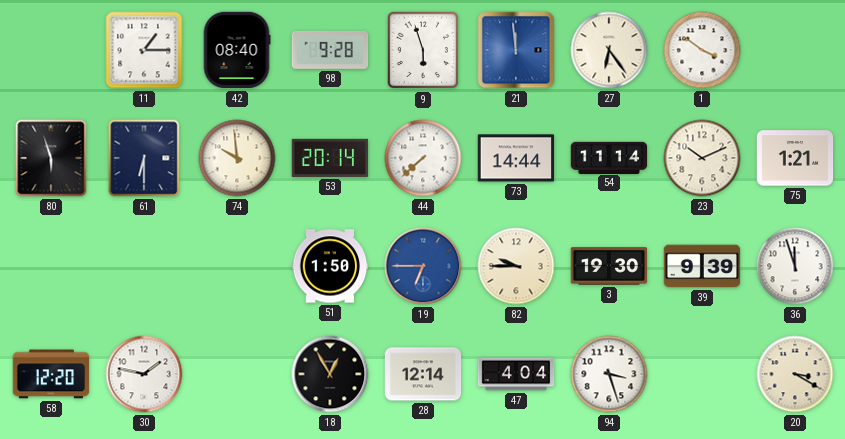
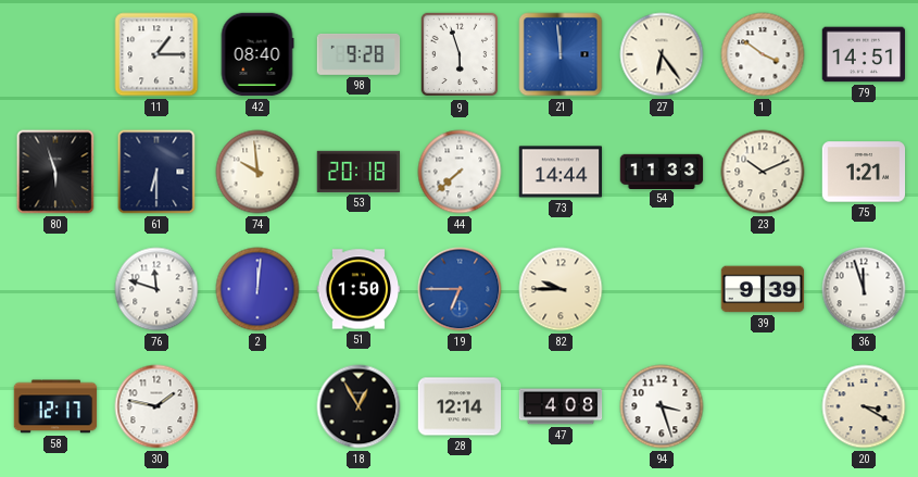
79: none -> 14:51
53: 20:14 -> 20:18
54: 11:14 -> 11:33
76: none -> 11:48
2: none -> 12:01
3: 19:30 -> none
58: 12:20 -> 12:17
47: 4:04 -> 4:08
